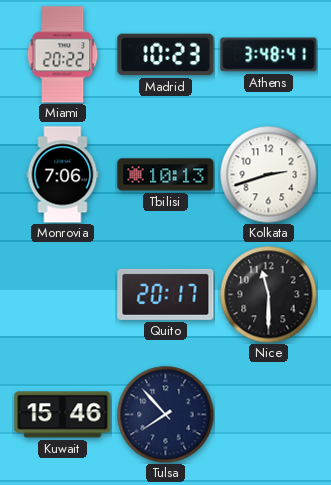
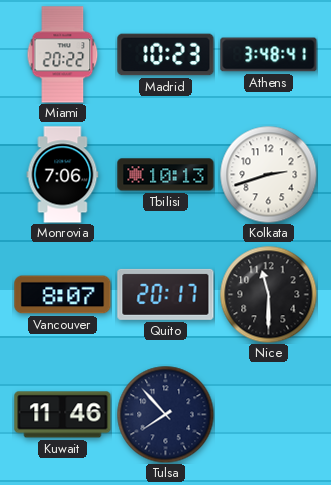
Vancouver: none -> 8:07
Kuwait: 15:46 -> 11:46
